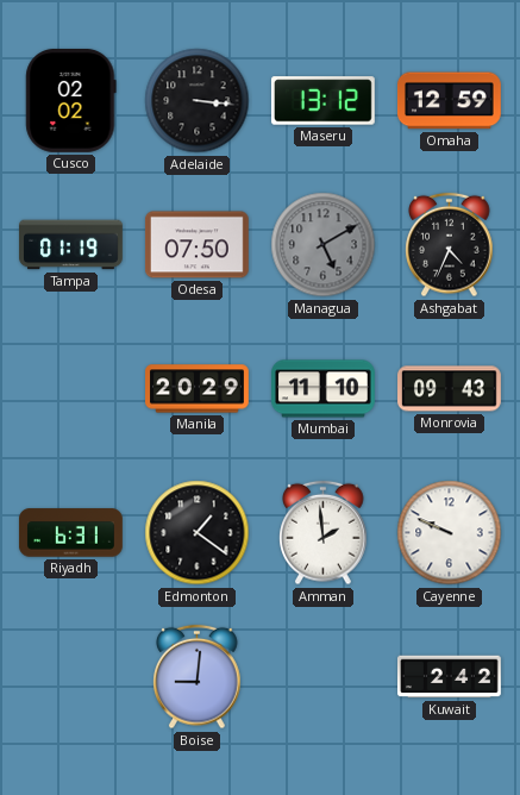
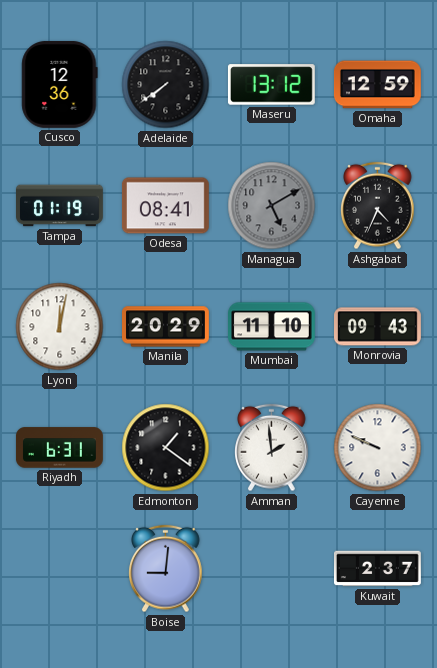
Cusco: 02:02 -> 12:36
Adelaide: 3:16 -> 7:39
Odesa: 07:50 -> 08:41
Lyon: none -> 12:02
Kuwait: 2:42 -> 2:37
